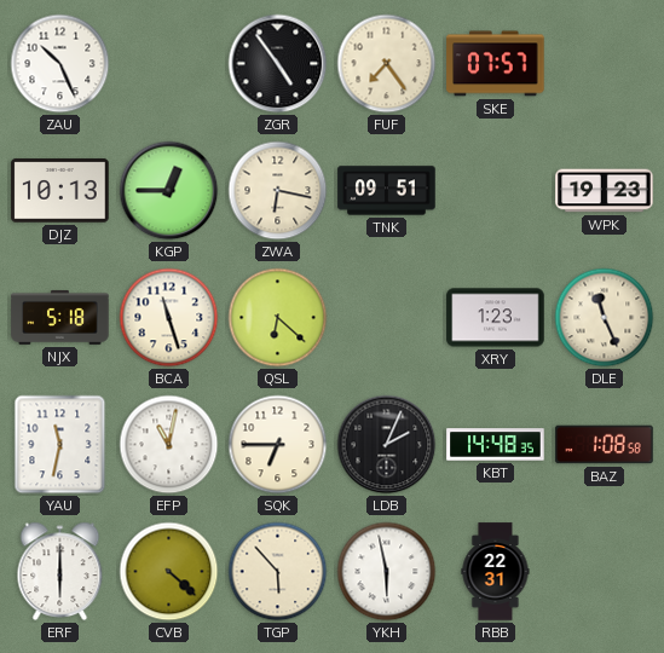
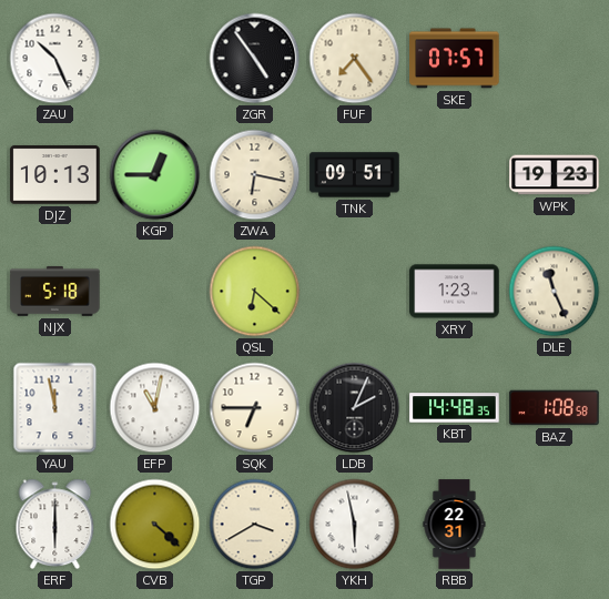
BCA: 11:27 -> none
YAU: 11:32 -> 11:58
TGP: 5:53 -> 3:40
